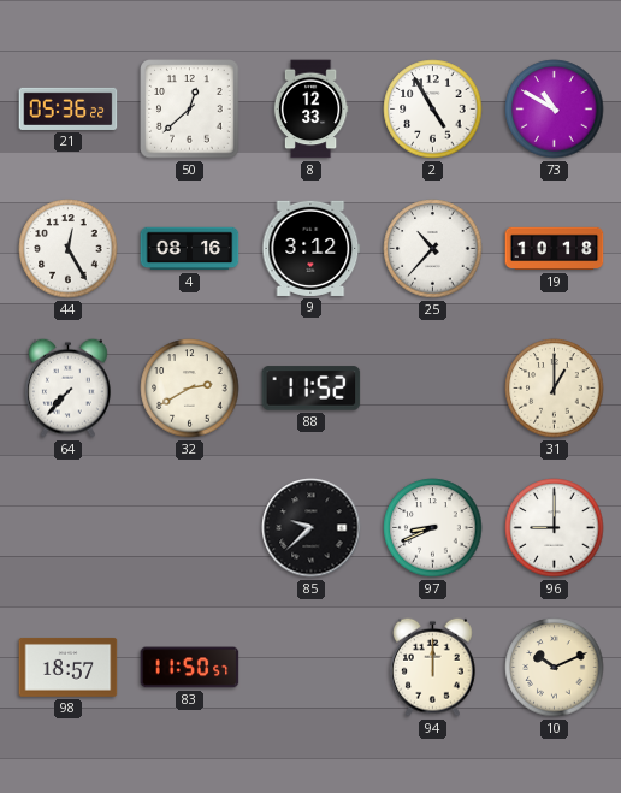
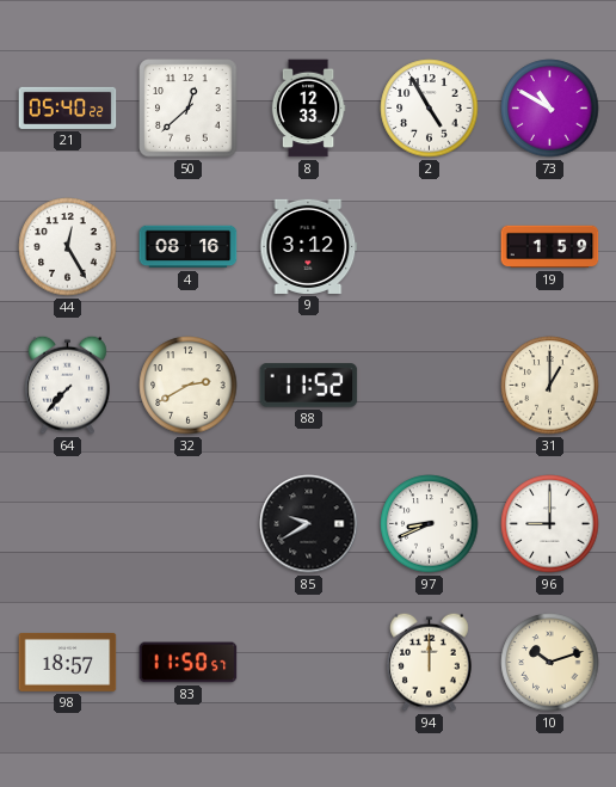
21: 05:36 -> 05:40
25: 10:37 -> none
19: 10:18 -> 1:59
85: 9:38 -> 9:40
10: 10:11 -> 10:12
